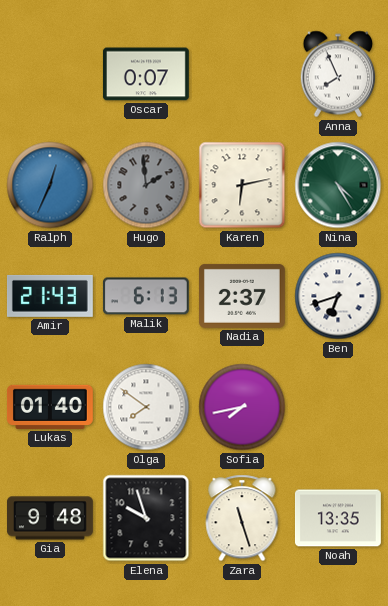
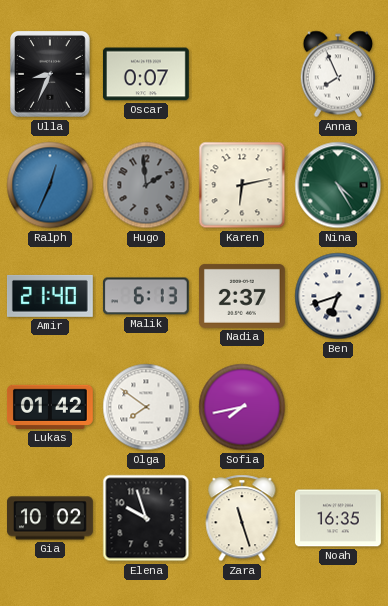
Ulla: none -> 8:34
Amir: 21:43 -> 21:40
Lukas: 01:40 -> 01:42
Gia: 9:48 -> 10:02
Noah: 13:35 -> 16:35
